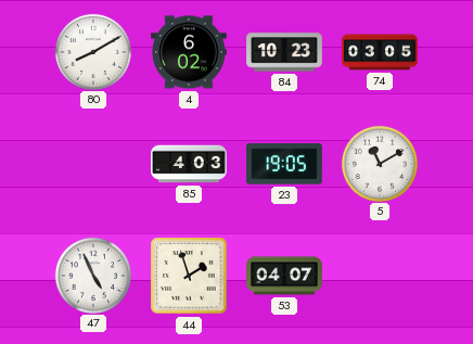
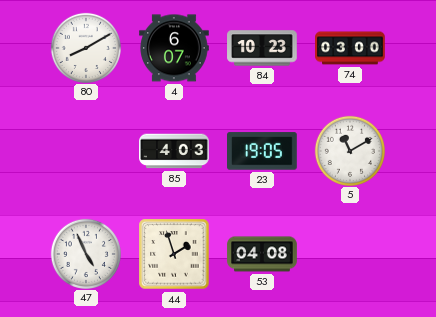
4: 6:02 -> 6:07
74: 03:05 -> 03:00
53: 04:07 -> 04:08
